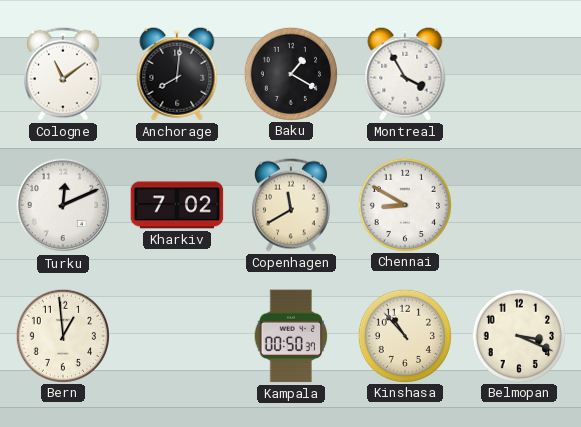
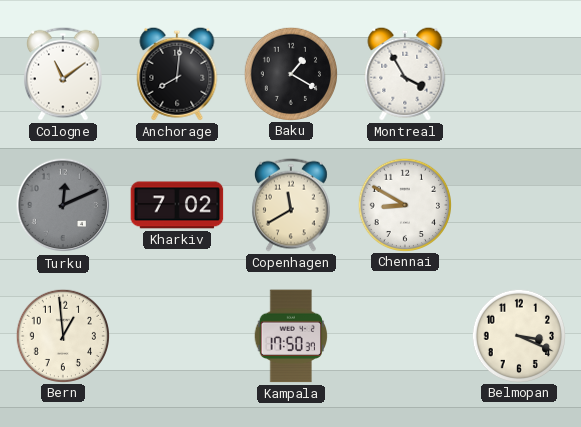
Turku dial: white -> grey
Kampala: 00:50 -> 17:50
Kinshasa: 10:53 -> none
